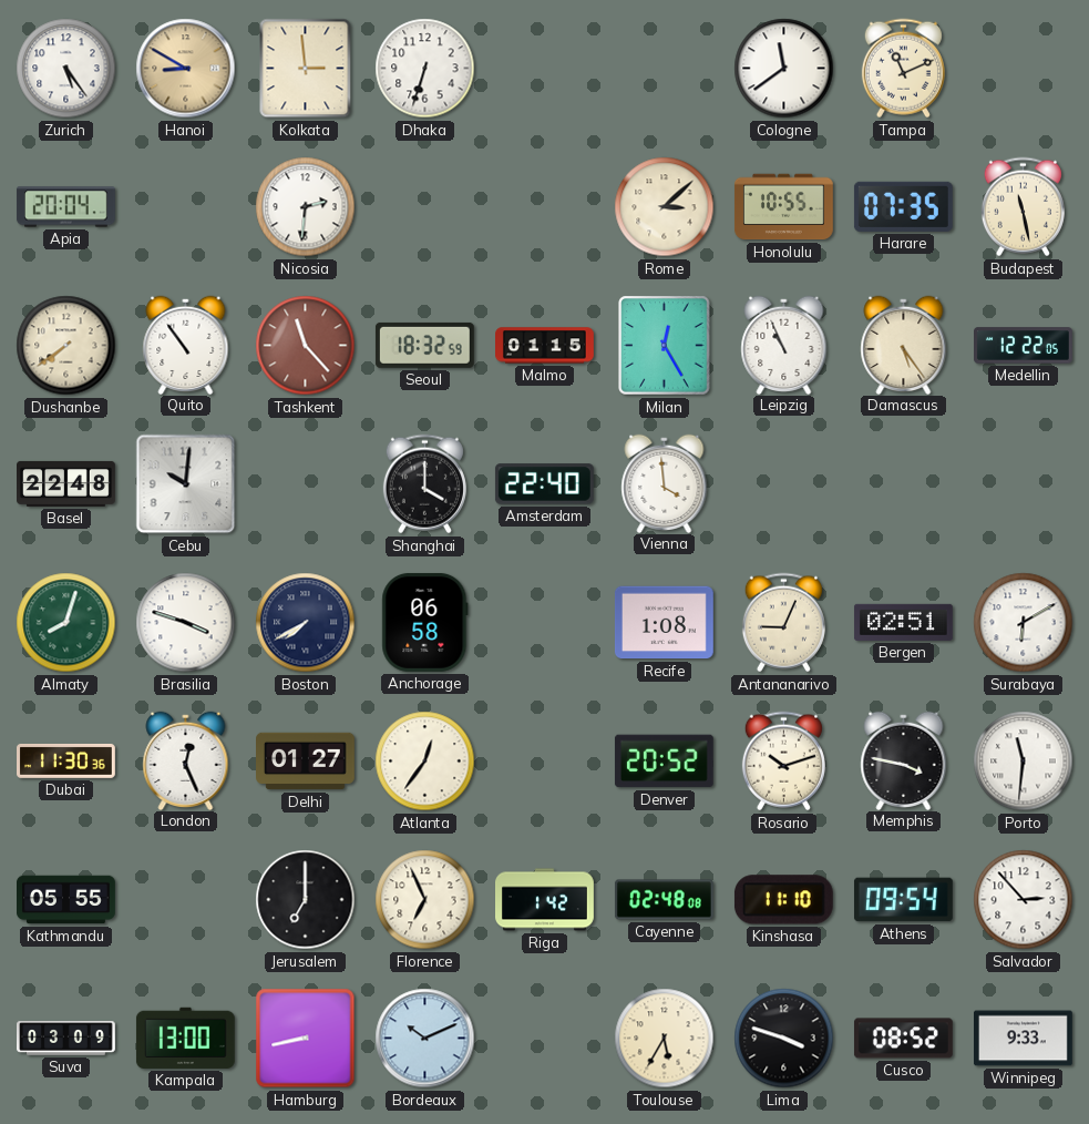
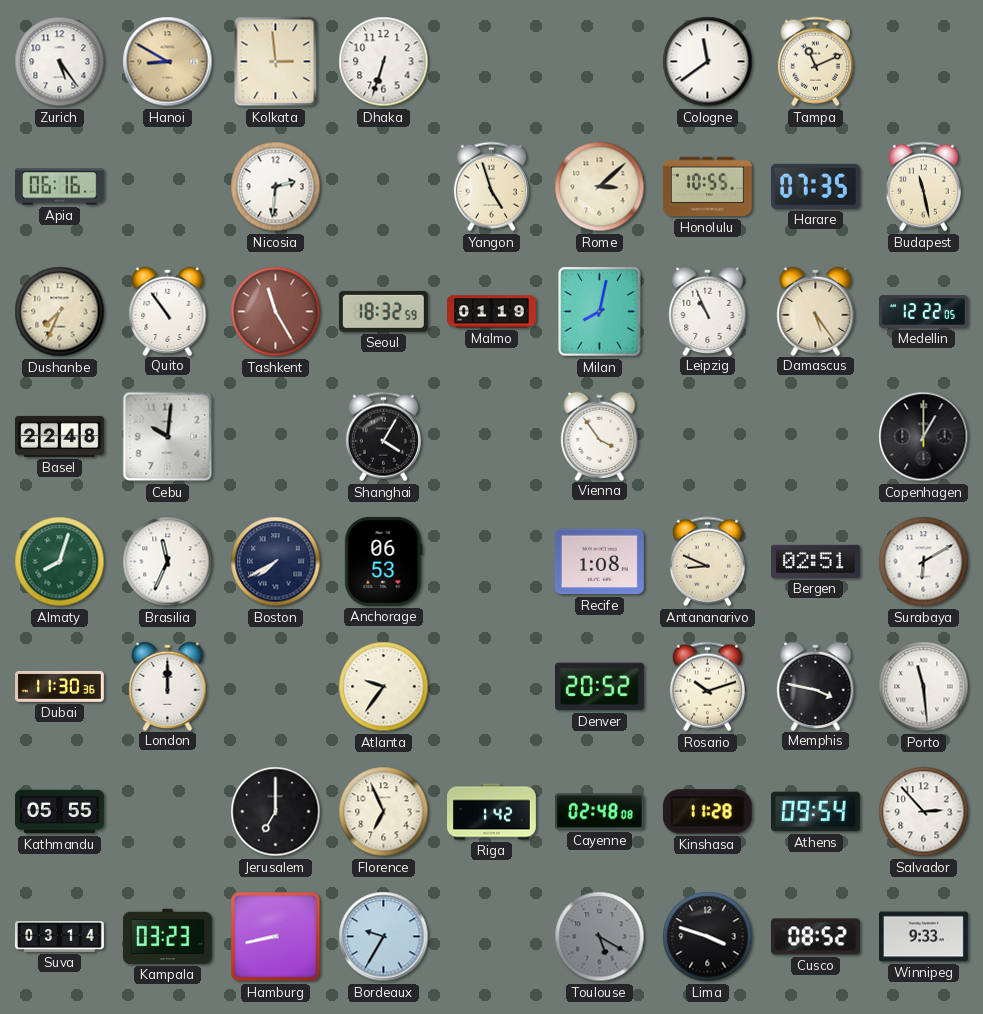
Apia: 20:04 -> 06:16
Yangon: none -> 4:57
Dushanbe: 7:39 -> 7:34
Tashkent: 11:23 -> 11:25
Malmo: 01:15 -> 01:19
Milan: 12:25 -> 8:02
Shanghai: 4:00 -> 4:05
Amsterdam: 22:40 -> none
Vienna: 3:59 -> 3:54
Copenhagen: none -> 1:00
Brasilia: 3:48 -> 11:34
Anchorage: 06:58 -> 06:53
Antananarivo: 9:04 -> 8:49
London: 12:26 -> 12:00
Delhi: 01:27 -> none
Atlanta: 12:36 -> 9:36
Porto: 11:31 -> 11:29
Kinshasa: 11:10 -> 11:28
Suva: 03:09 -> 03:14
Kampala: 13:00 -> 03:23
Bordeaux: 10:11 -> 9:35
Toulouse: 5:35 -> 5:20
Toulouse dial: cream -> grey
